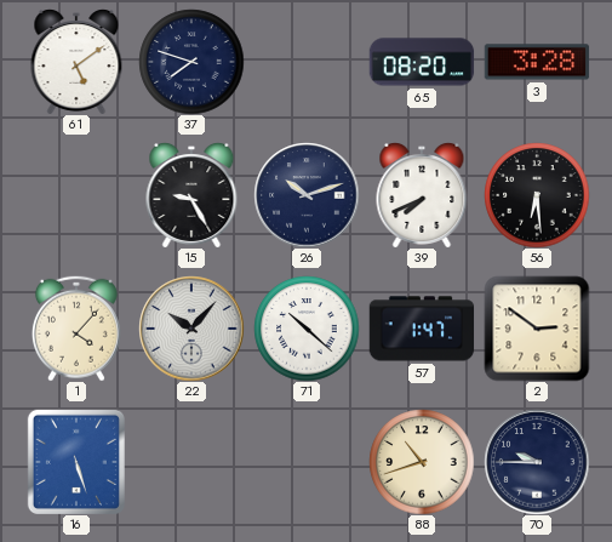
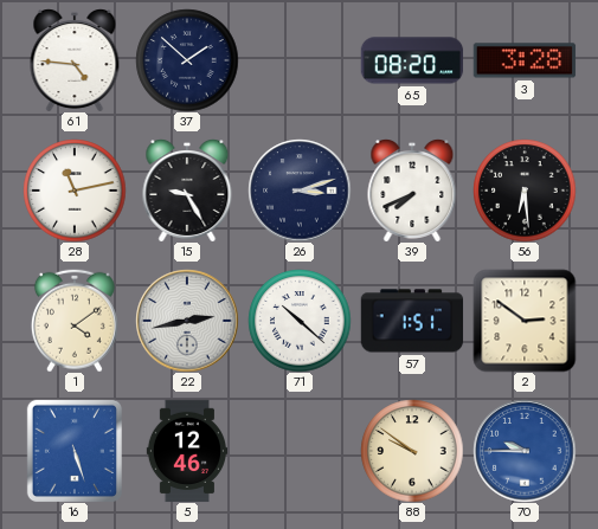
61: 5:09 -> 4:46
37: 7:48 -> 1:52
28: none -> 11:13
26: 10:12 -> 3:12
1: 4:07 -> 4:09
22: 10:07 -> 2:43
57: 1:47 -> 1:51
5: none -> 12:46
88: 10:42 -> 9:51
70 dial: navy -> blue
